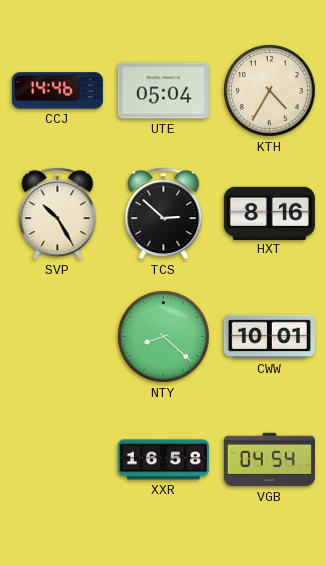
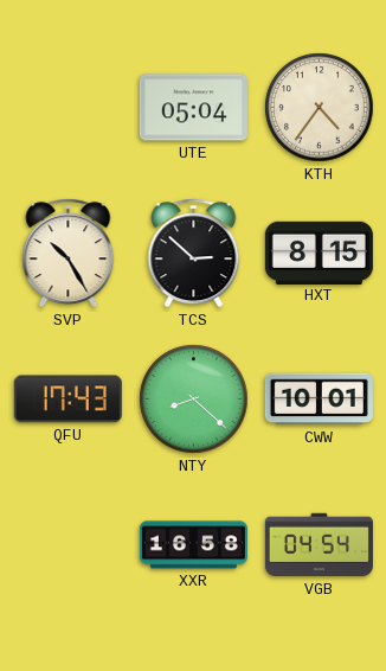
CCJ: 14:46 -> none
KTH: 4:35 -> 4:36
HXT: 8:16 -> 8:15
QFU: none -> 17:43
